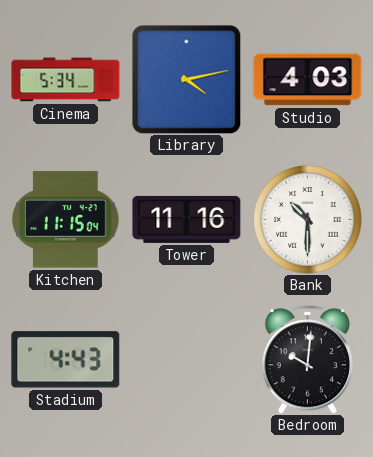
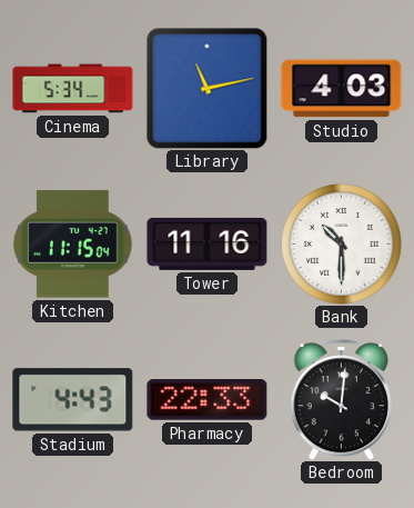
Library: 4:13 -> 11:13
Pharmacy: none -> 22:33
